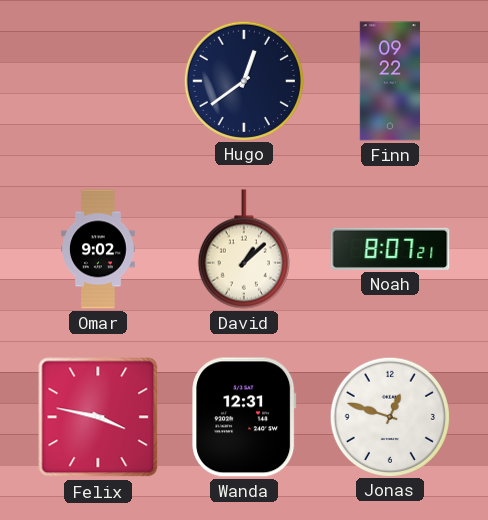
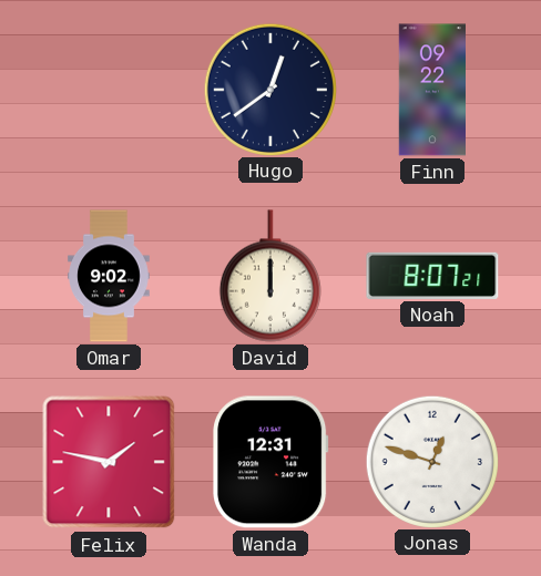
David: 1:08 -> 12:00
Felix: 3:47 -> 1:47
